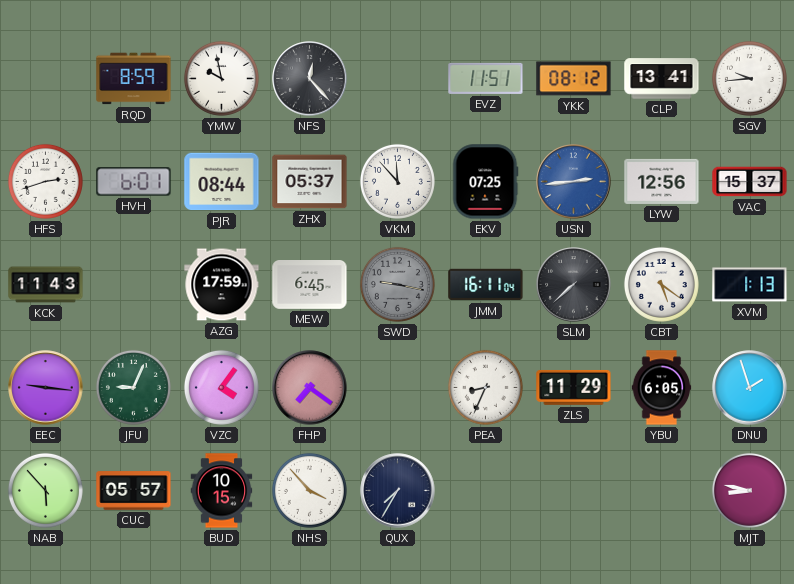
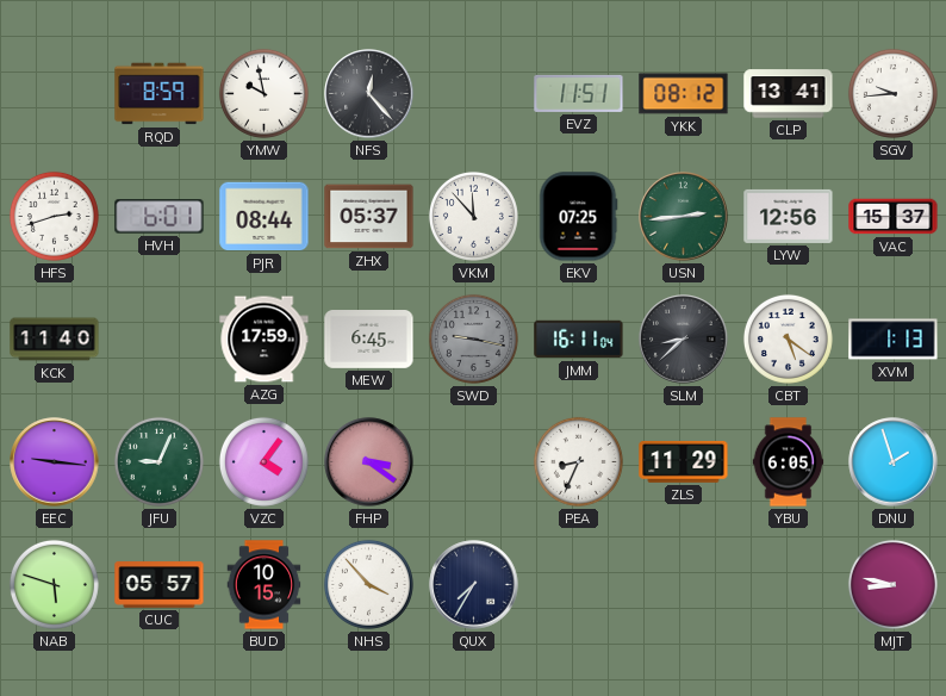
USN dial: blue -> green
KCK: 11:43 -> 11:40
SLM: 7:38 -> 8:38
FHP: 7:21 -> 3:21
NAB: 5:53 -> 5:48
